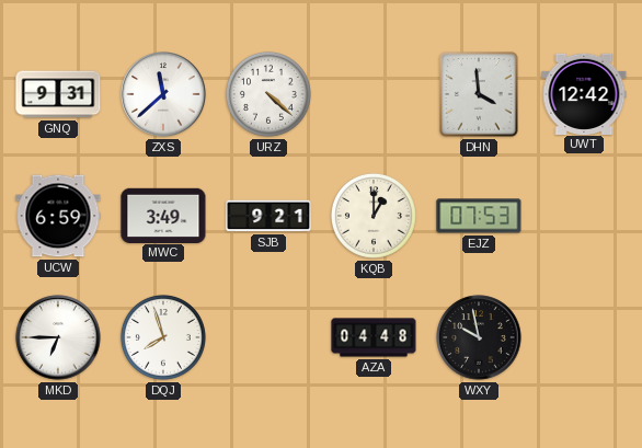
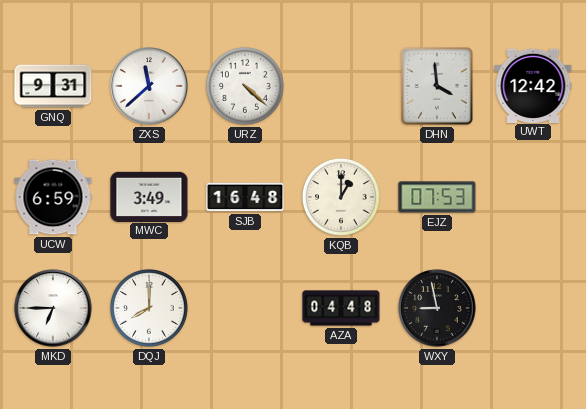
SJB: 9:21 -> 16:48
DQJ: 7:57 -> 8:00
WXY: 9:58 -> 8:58
